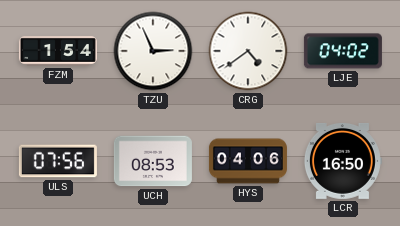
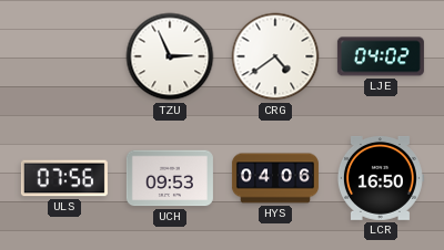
FZM: 1:54 -> none
UCH: 08:53 -> 09:53
